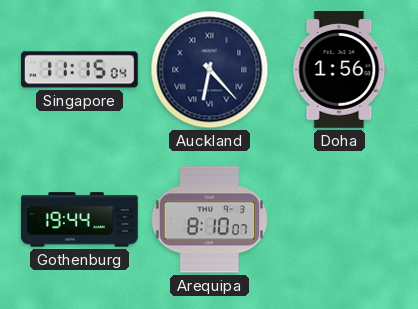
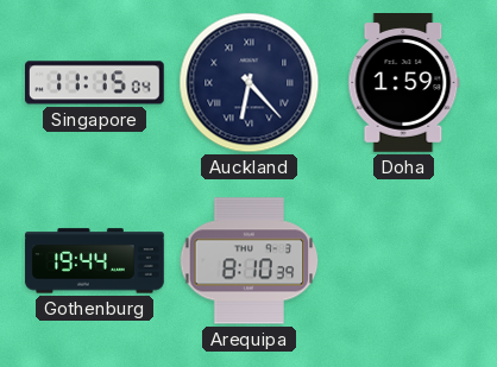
Doha: 1:56 -> 1:59
Arequipa: 8:10:07 -> 8:10:39
